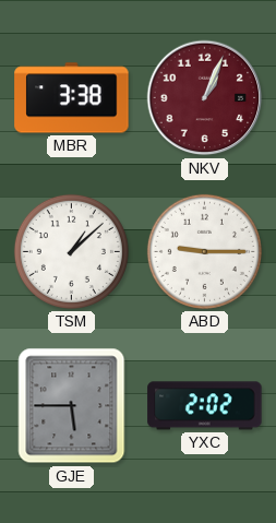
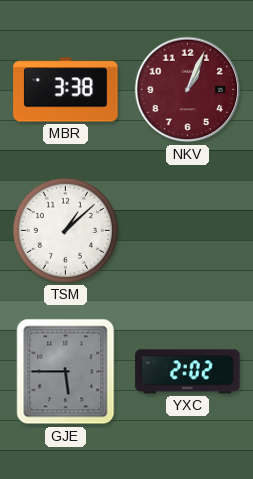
ABD: 9:15 -> none
